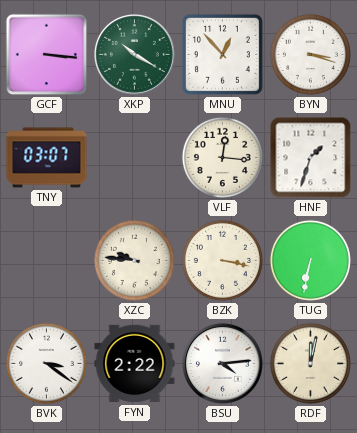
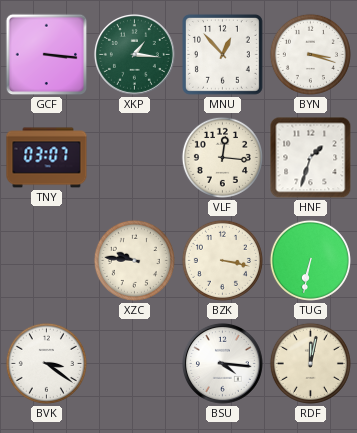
XKP: 10:20 -> 1:16
FYN: 2:22 -> none
BSU: 4:14 -> 4:16
